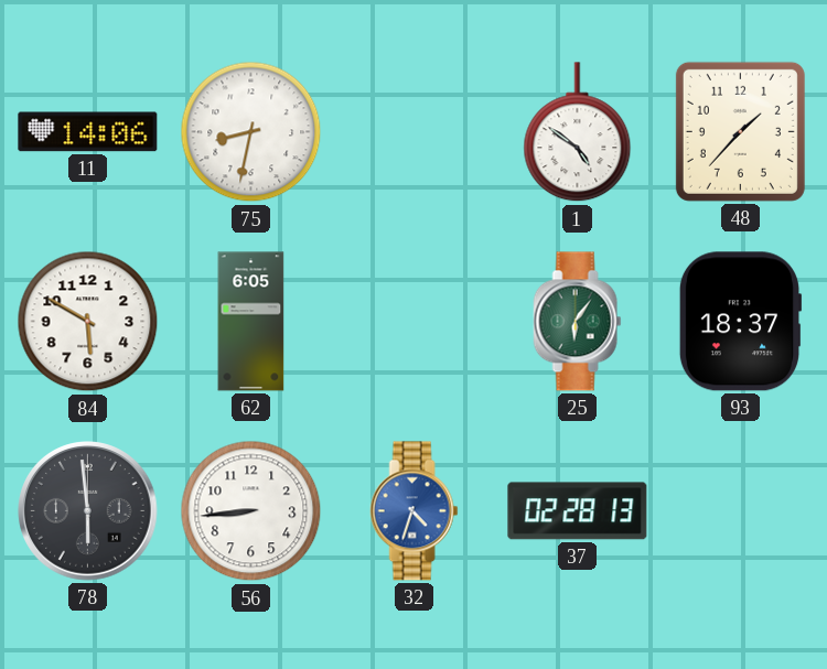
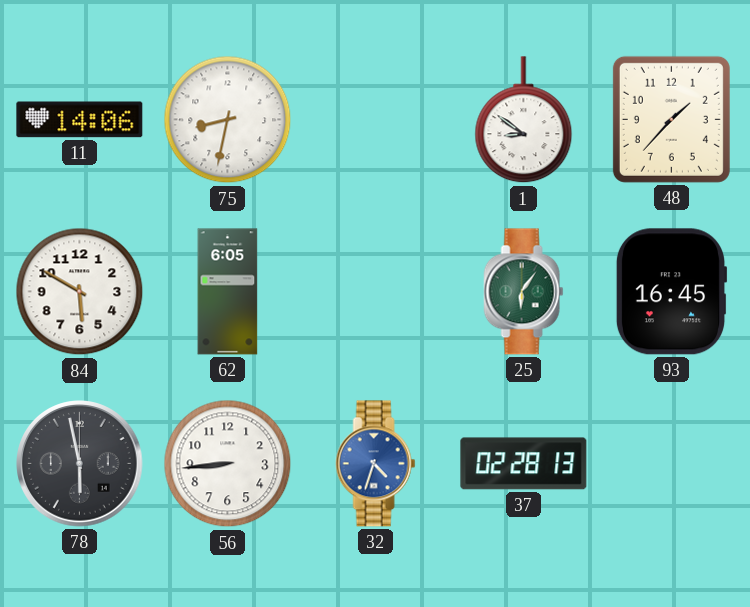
1: 4:51 -> 8:51
93: 18:37 -> 16:45
78: 5:59 -> 5:58
